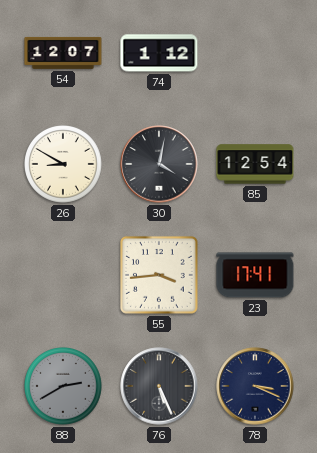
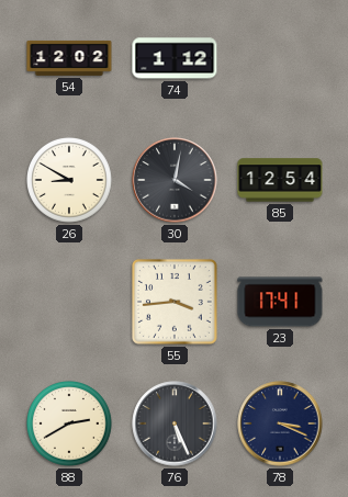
54: 12:07 -> 12:02
88 dial: grey -> cream
